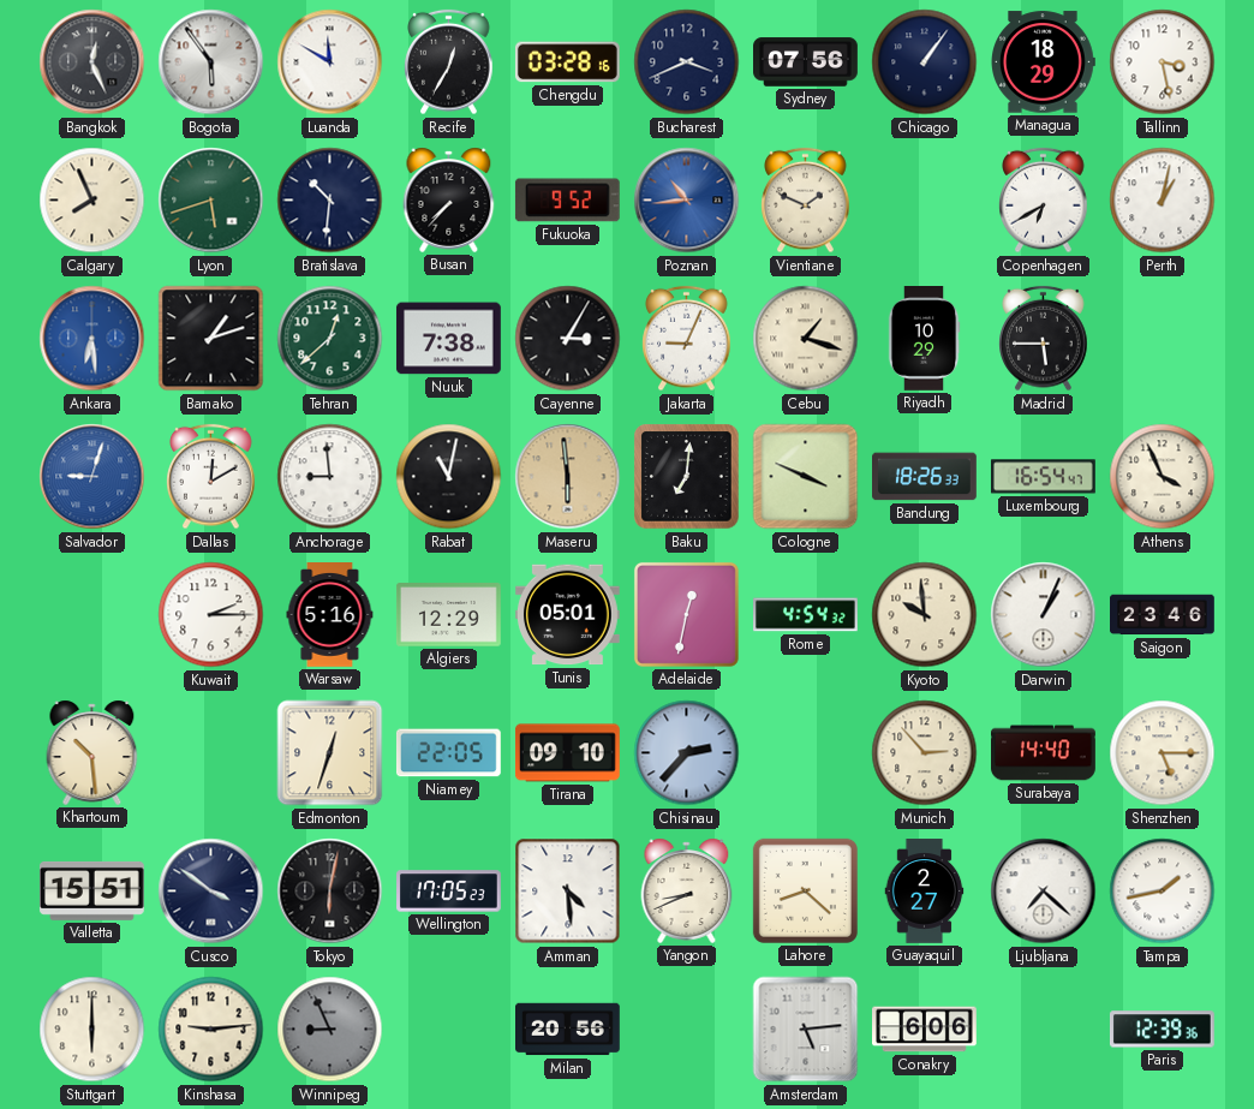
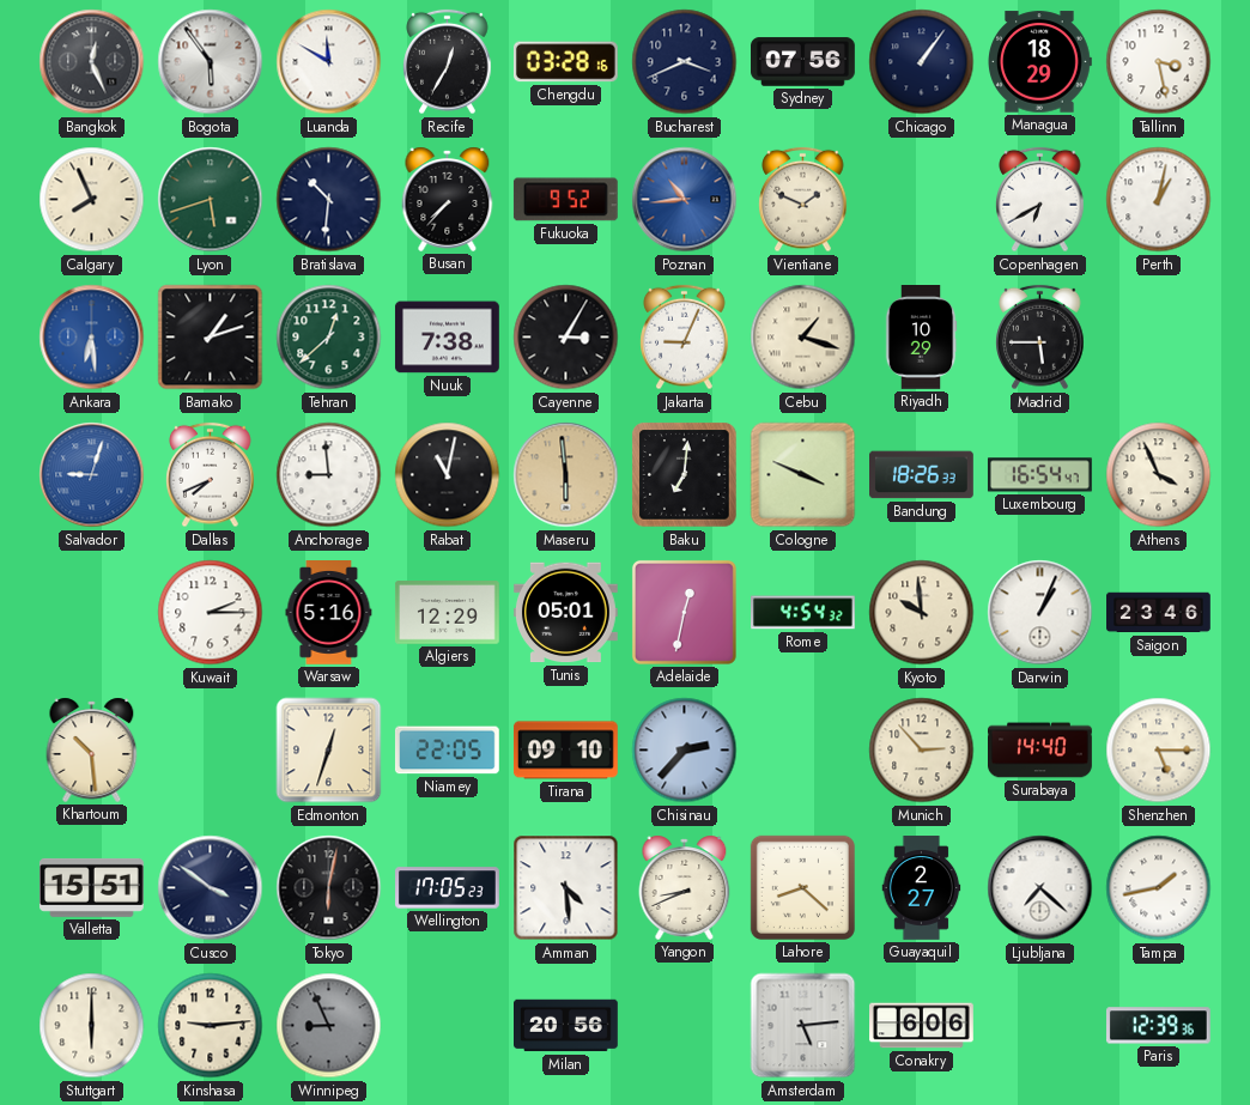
Dallas: 12:10 -> 7:41
